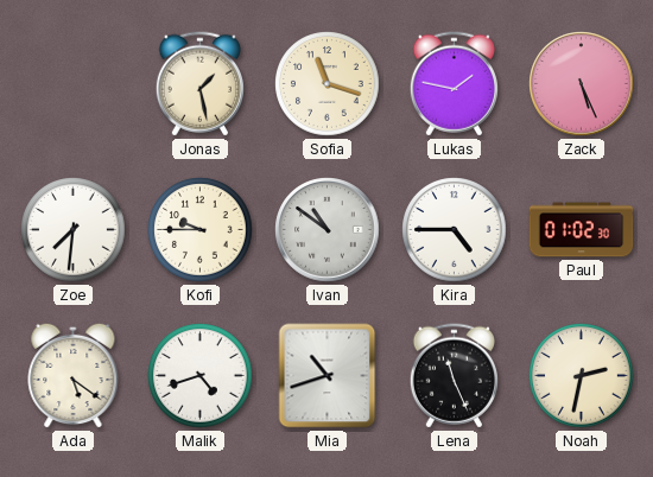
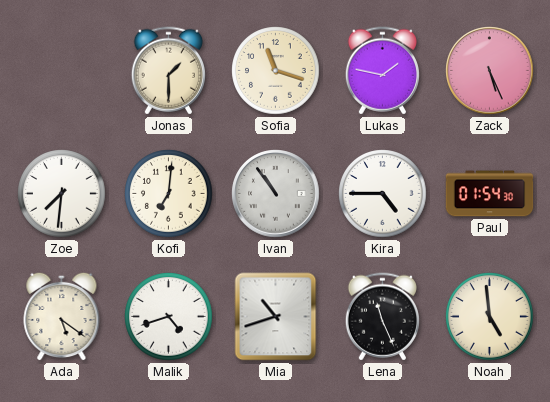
Jonas: 1:28 -> 1:30
Kofi: 9:45 -> 7:01
Ivan: 10:51 -> 10:54
Paul: 01:02 -> 01:54
Noah: 2:32 -> 4:59
